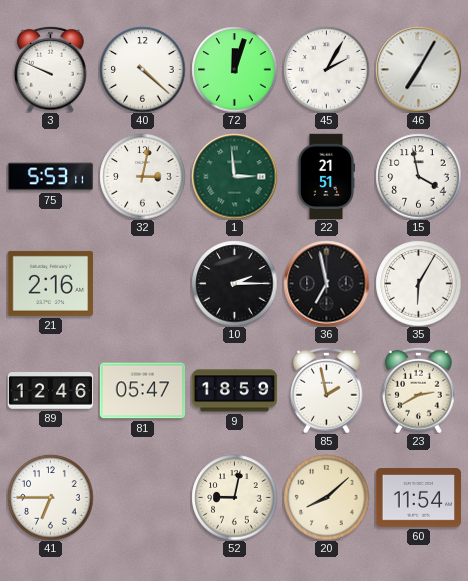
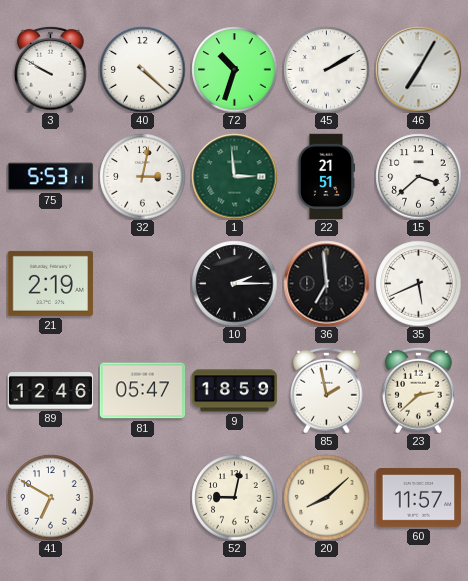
3: 9:49 -> 9:50
72: 12:03 -> 10:33
45: 2:05 -> 2:10
15: 3:58 -> 3:38
21: 2:16 -> 2:19
36: 6:58 -> 6:59
35: 6:05 -> 5:41
23: 2:40 -> 2:38
41: 6:45 -> 6:50
60: 11:54 -> 11:57
